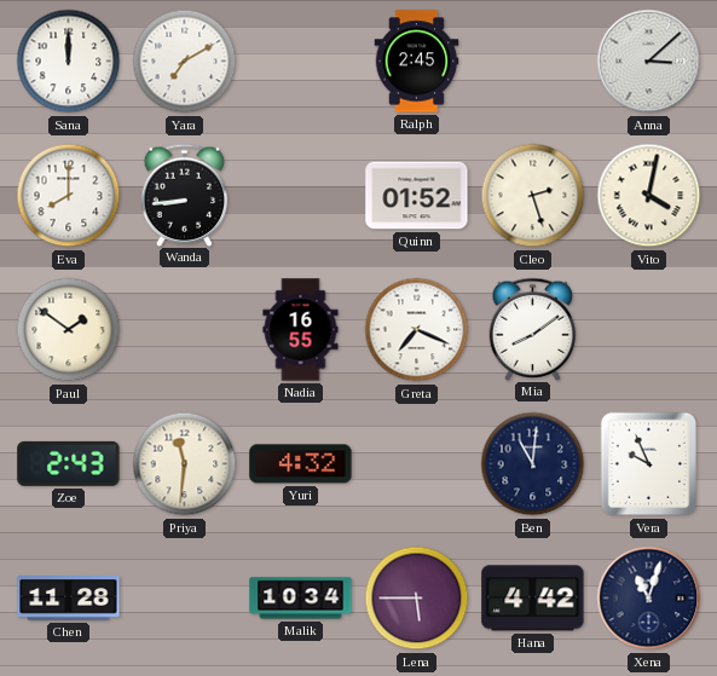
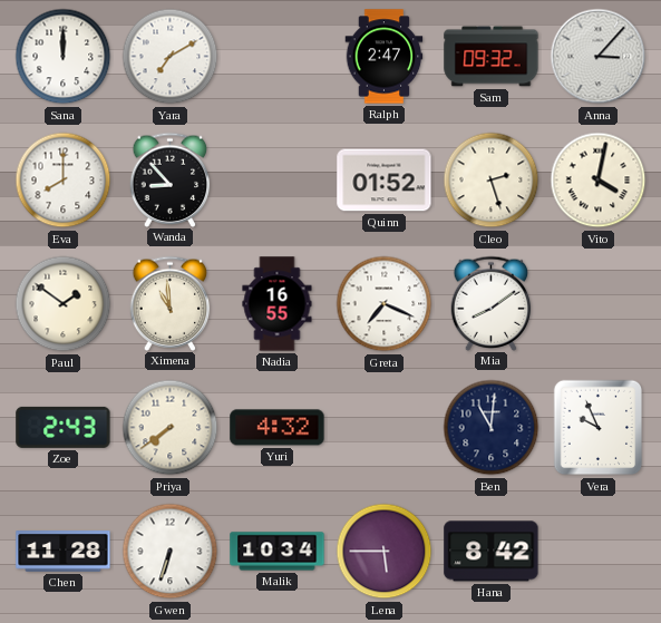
Ralph: 2:45 -> 2:47
Sam: none -> 09:32
Anna: 3:08 -> 3:07
Wanda: 8:44 -> 8:53
Ximena: none -> 10:59
Priya: 11:31 -> 7:39
Gwen: none -> 6:33
Hana: 4:42 -> 8:42
Xena: 11:03 -> none
